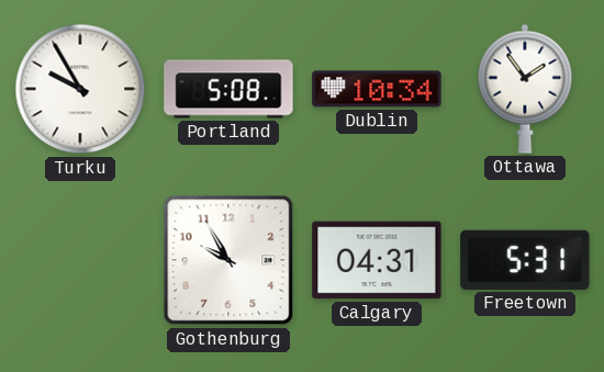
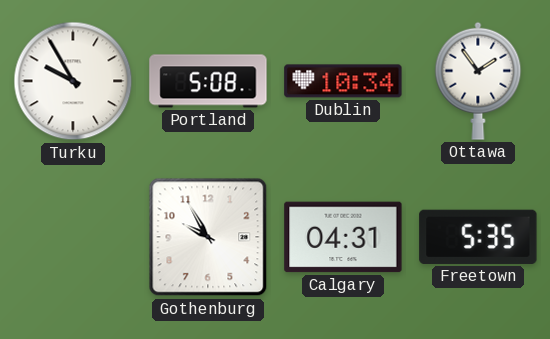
Freetown: 5:31 -> 5:35
